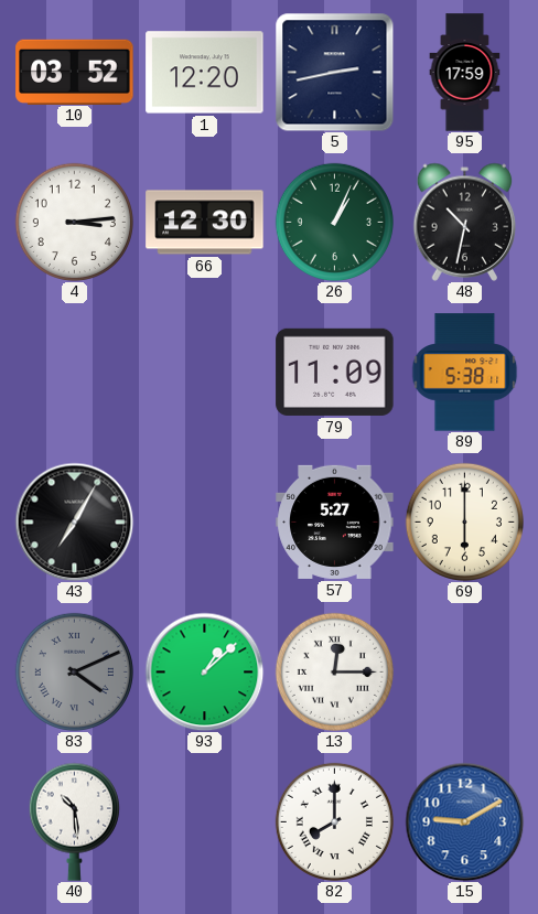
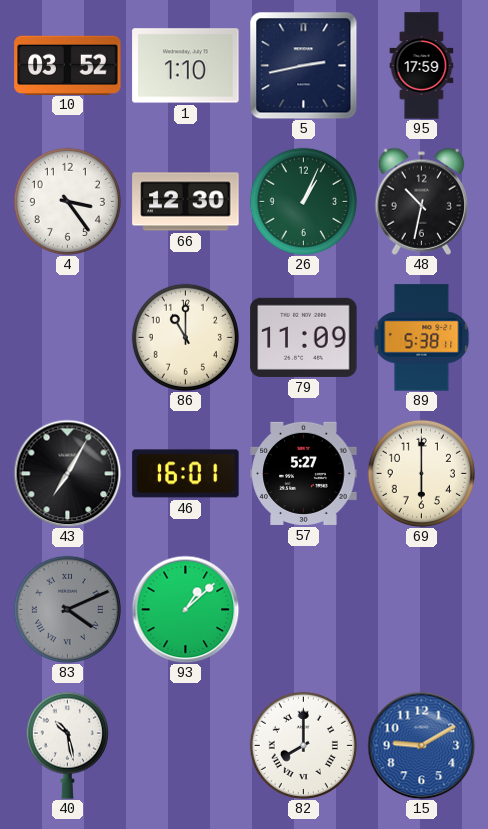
1: 12:20 -> 1:10
4: 3:14 -> 3:24
86: none -> 11:00
46: none -> 16:01
13: 12:15 -> none
40: 10:29 -> 10:28
